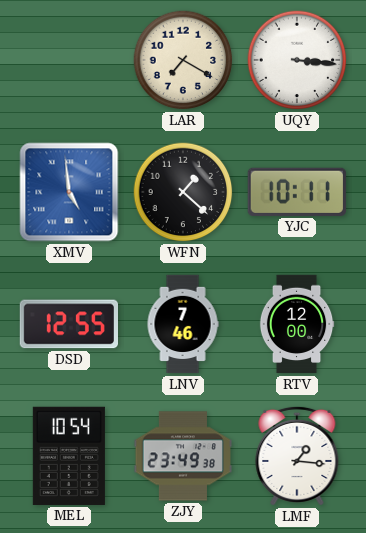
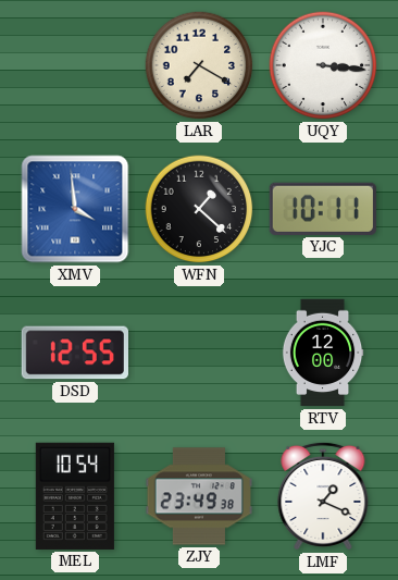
XMV: 4:59 -> 3:59
LNV: 7:46 -> none
LMF: 1:16 -> 1:19
